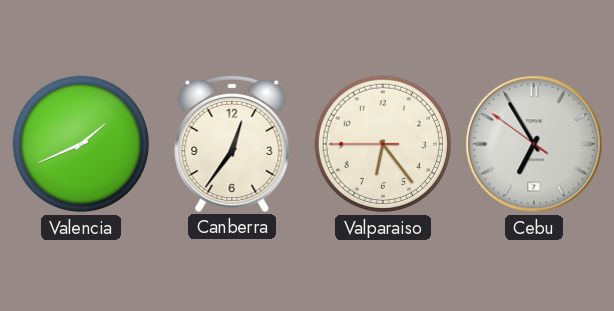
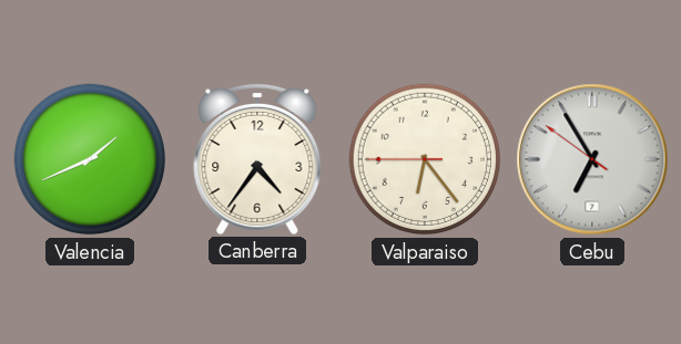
Canberra: 12:36 -> 4:36
